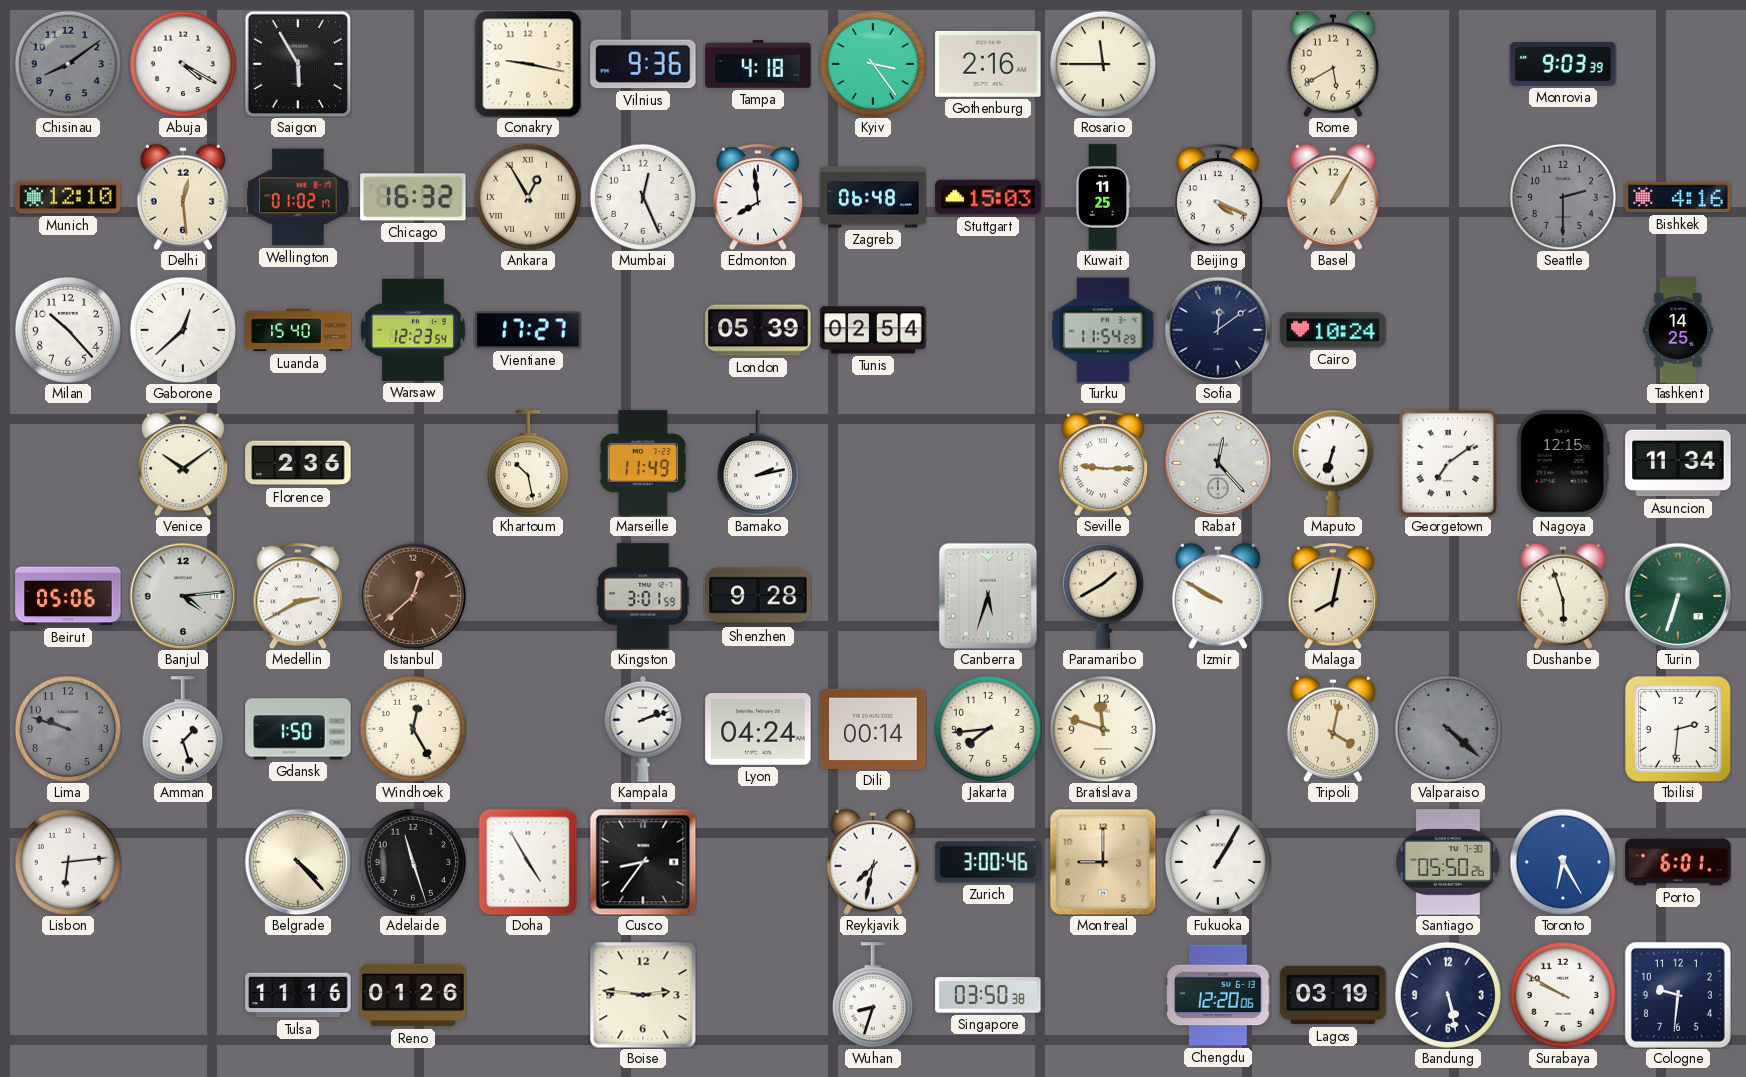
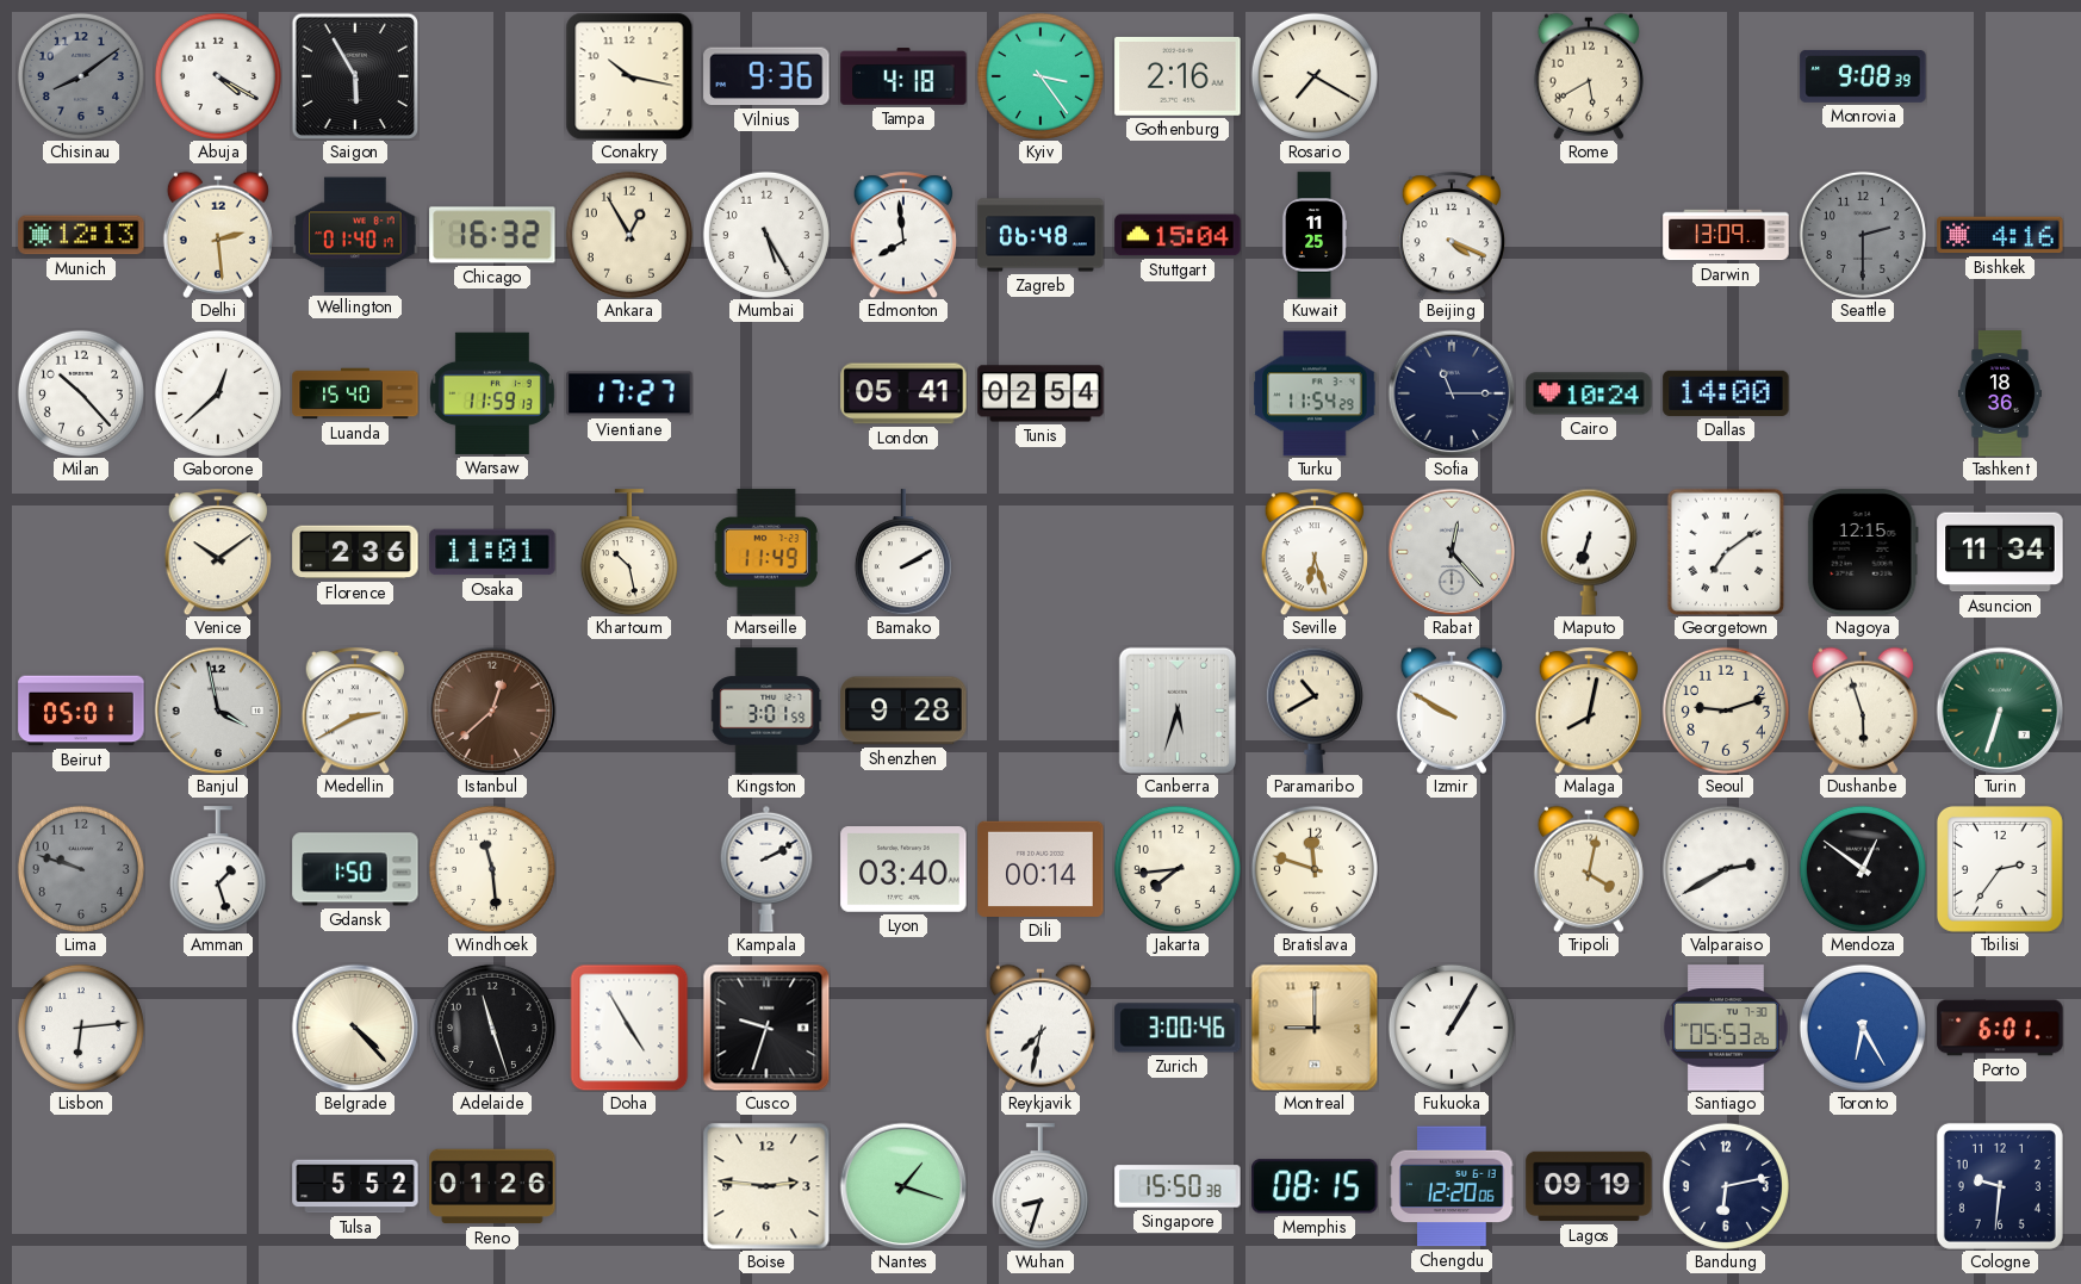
Conakry: 9:17 -> 10:17
Rosario: 11:45 -> 7:20
Monrovia: 9:03 -> 9:08
Munich: 12:10 -> 12:13
Delhi: 12:29 -> 2:29
Wellington: 01:02 -> 01:40
Ankara numerals: Roman -> Arabic
Mumbai: 12:26 -> 5:25
Stuttgart: 15:03 -> 15:04
Basel: 1:05 -> none
Darwin: none -> 13:09
Warsaw: 12:23 -> 11:59
London: 05:39 -> 05:41
Sofia: 12:09 -> 11:15
Dallas: none -> 14:00
Tashkent: 14:25 -> 18:36
Osaka: none -> 11:01
Bamako: 2:13 -> 2:10
Seville: 9:15 -> 6:27
Beirut: 05:06 -> 05:01
Banjul: 4:14 -> 3:58
Paramaribo: 1:40 -> 10:40
Seoul: none -> 9:12
Windhoek: 12:25 -> 11:29
Kampala: 2:12 -> 2:10
Lyon: 04:24 -> 03:40
Valparaiso: 4:22 -> 2:40
Valparaiso dial: grey -> white
Mendoza: none -> 12:51
Tbilisi: 2:31 -> 2:36
Cusco: 8:36 -> 9:33
Santiago: 05:50 -> 05:53
Tulsa: 11:16 -> 5:52
Nantes: none -> 1:18
Singapore: 03:50 -> 15:50
Memphis: none -> 08:15
Lagos: 03:19 -> 09:19
Bandung: 5:28 -> 6:13
Surabaya: 9:50 -> none
